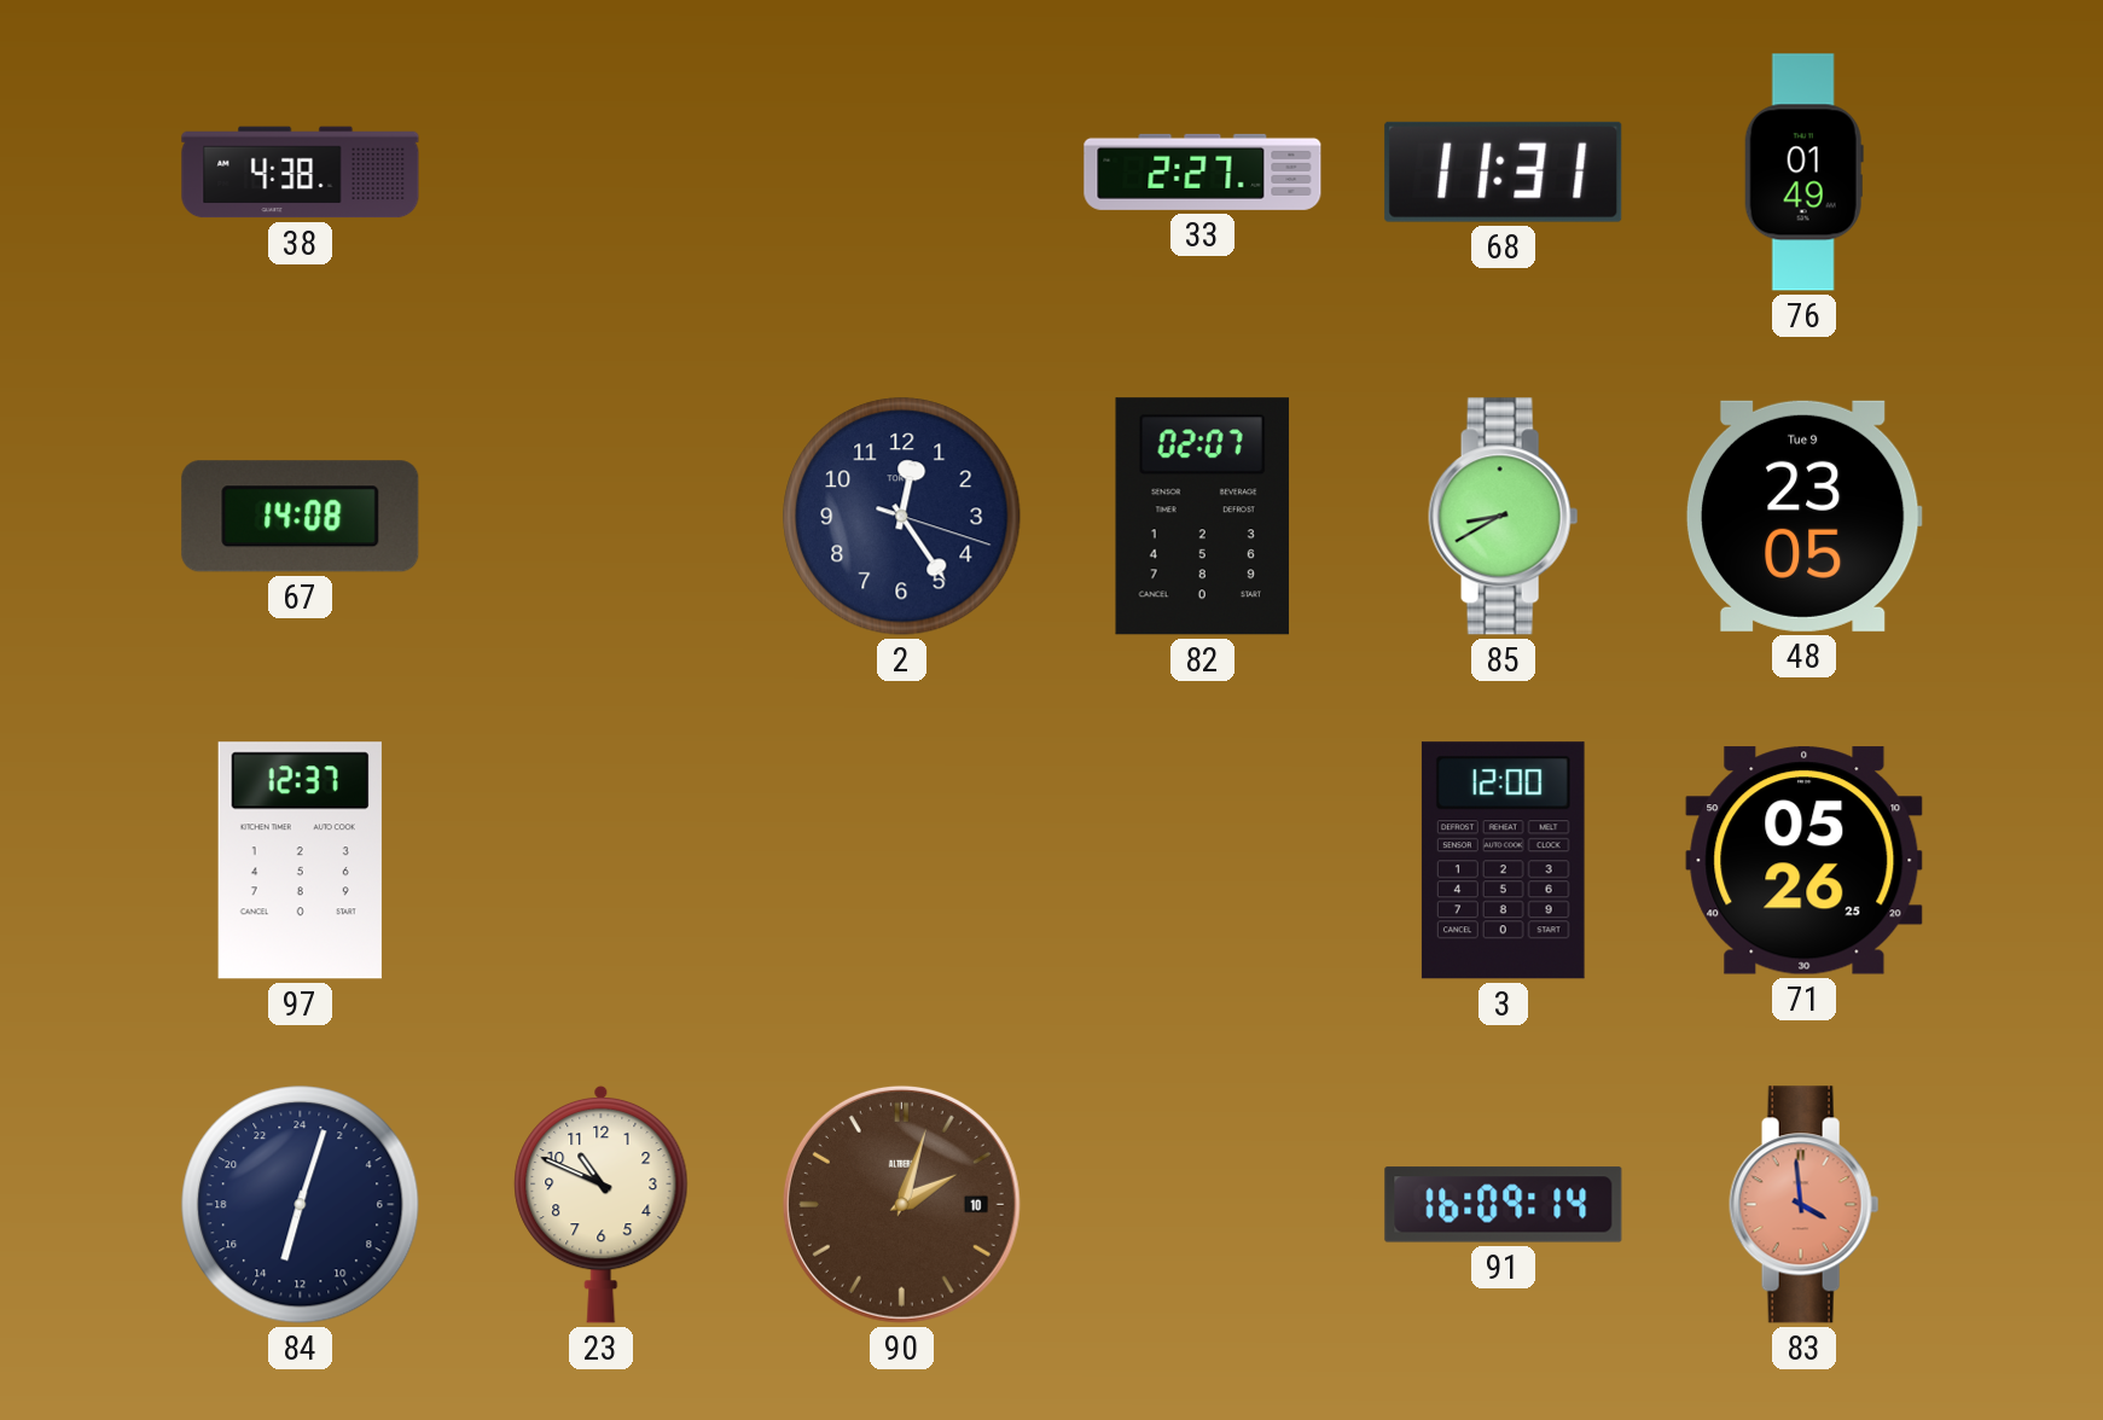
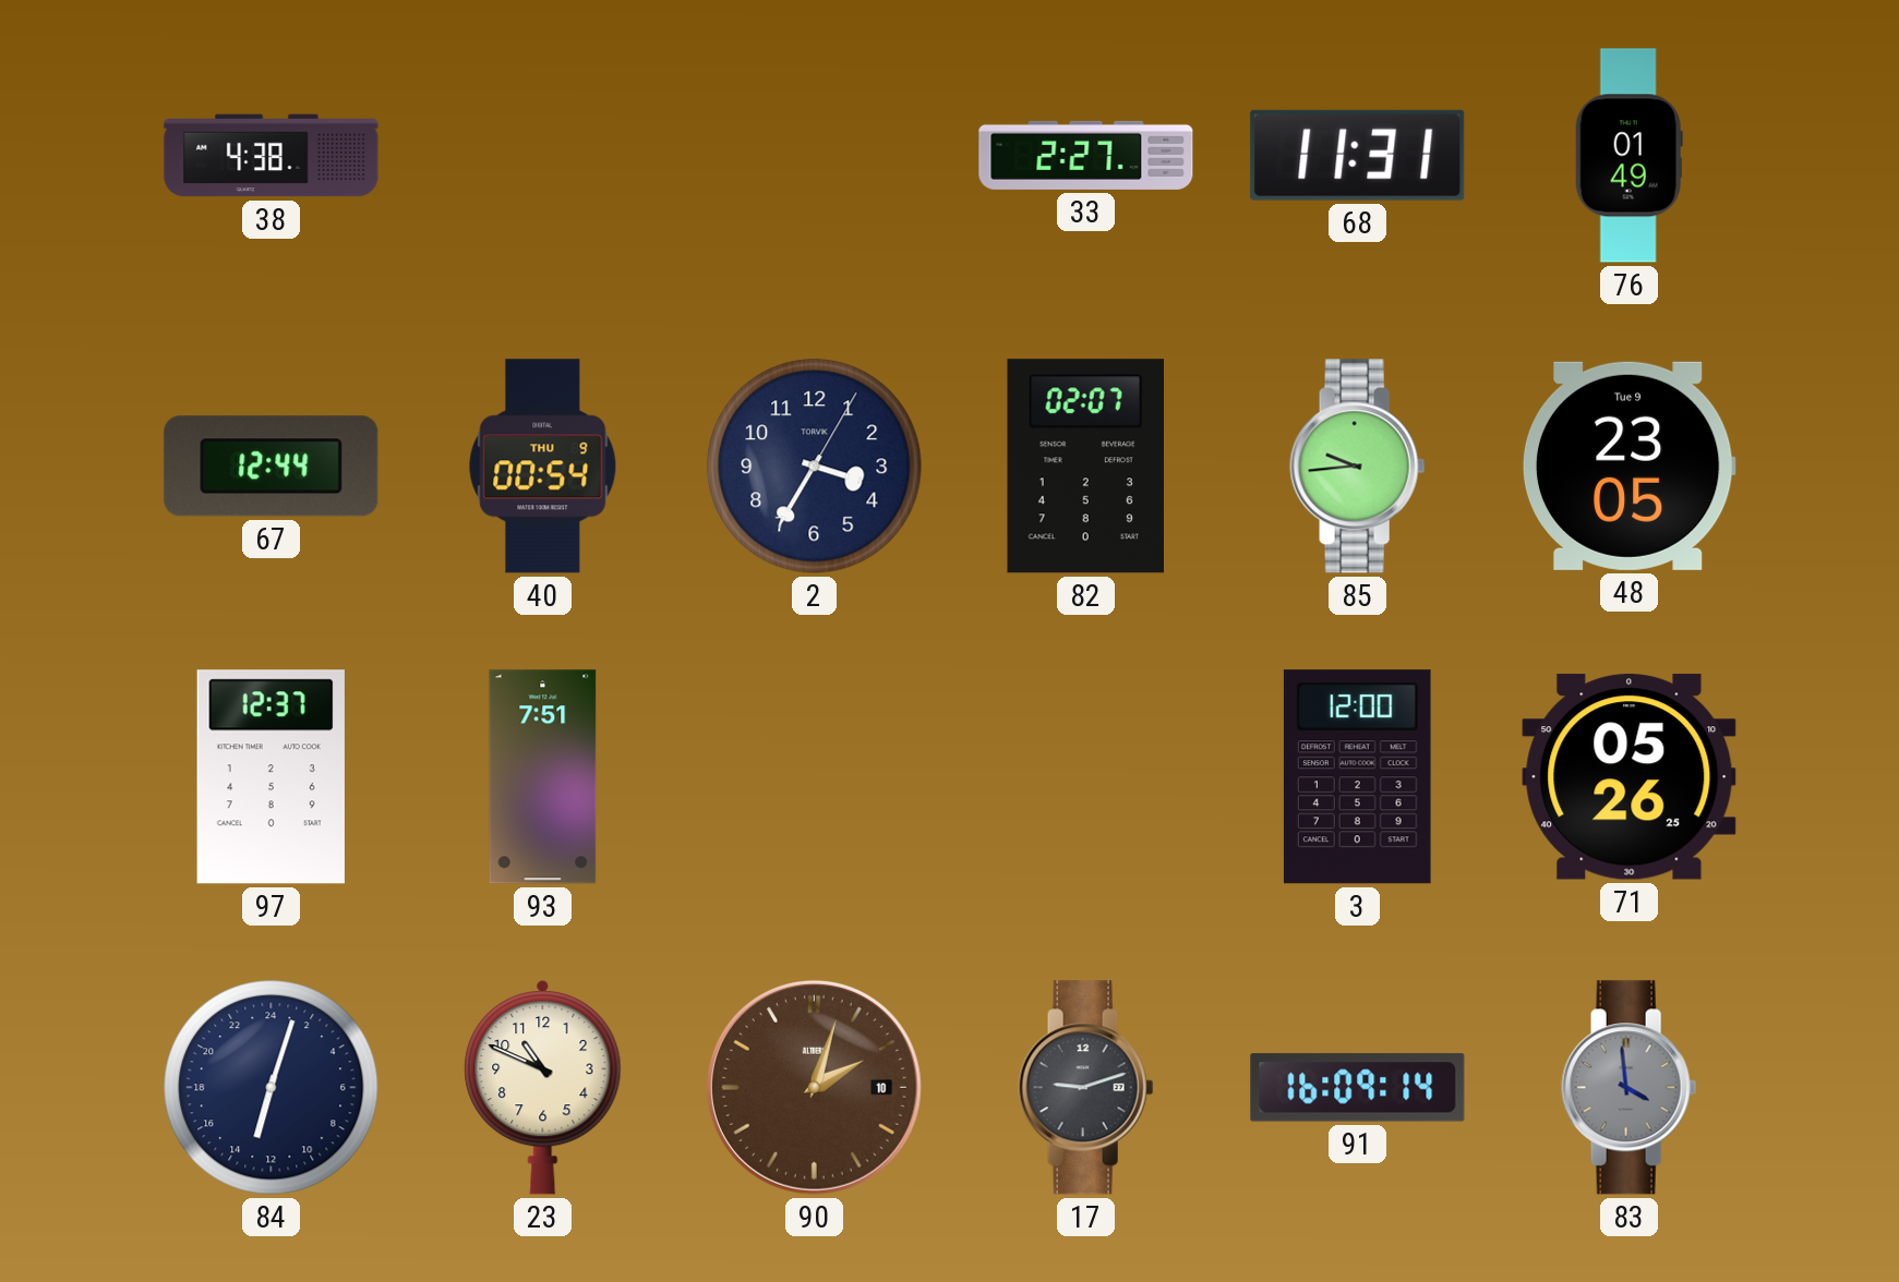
67: 14:08 -> 12:44
40: none -> 00:54
2: 12:24 -> 3:35
85: 8:40 -> 9:44
93: none -> 7:51
17: none -> 9:12
83 dial: salmon -> grey
